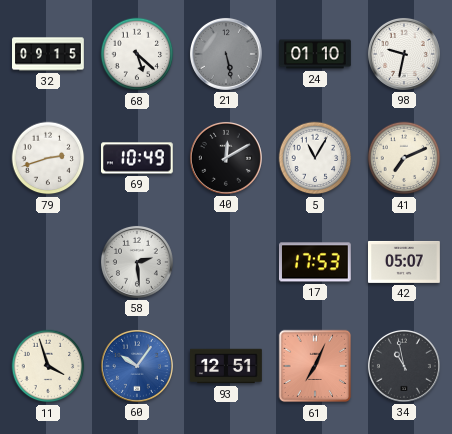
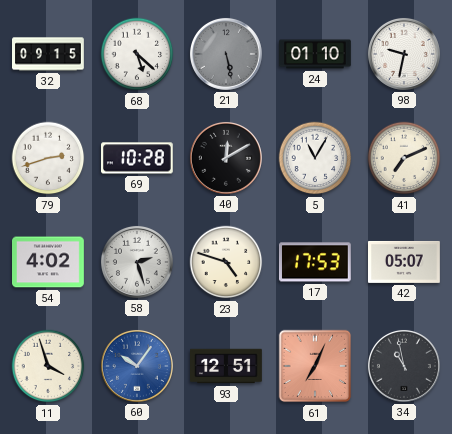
69: 10:49 -> 10:28
54: none -> 4:02
58: 2:29 -> 2:27
23: none -> 4:48
